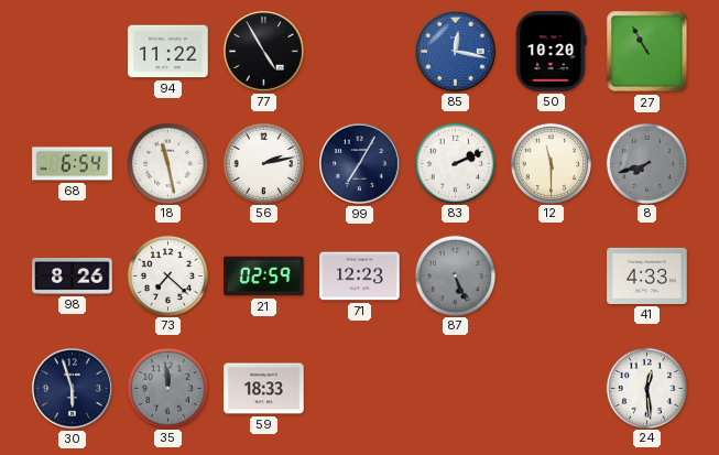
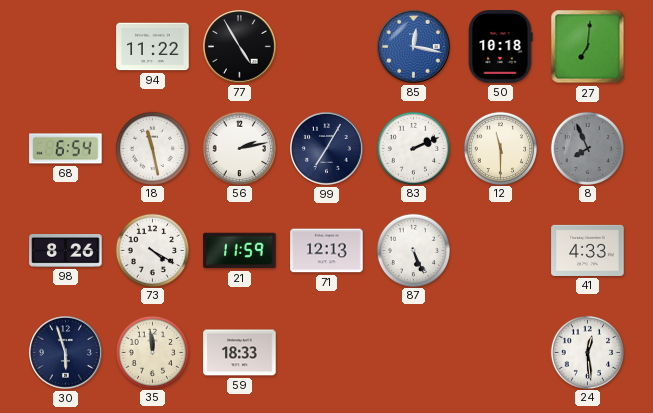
50: 10:20 -> 10:18
27: 10:55 -> 7:01
8: 7:42 -> 7:56
73: 7:22 -> 4:20
21: 02:59 -> 11:59
71: 12:23 -> 12:13
87 dial: grey -> white
35 dial: grey -> cream
